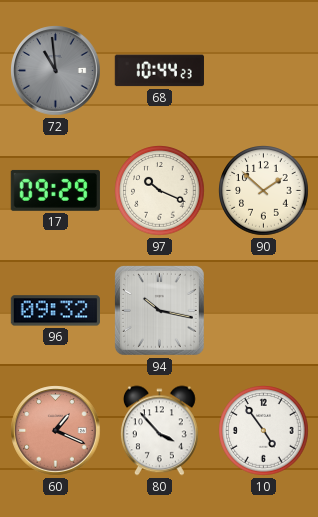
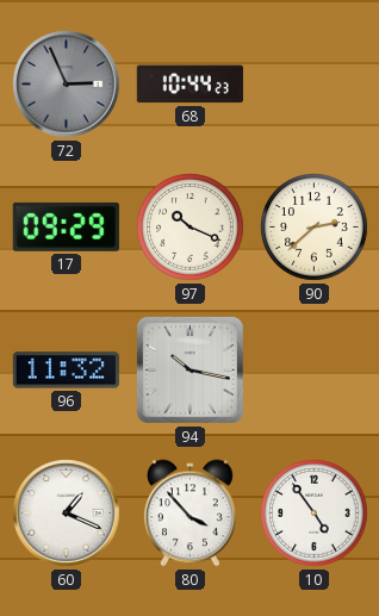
72: 10:59 -> 2:56
90: 1:52 -> 2:38
96: 09:32 -> 11:32
60 dial: salmon -> white
